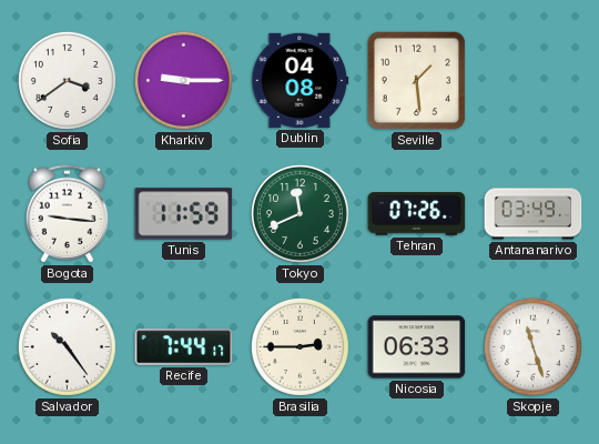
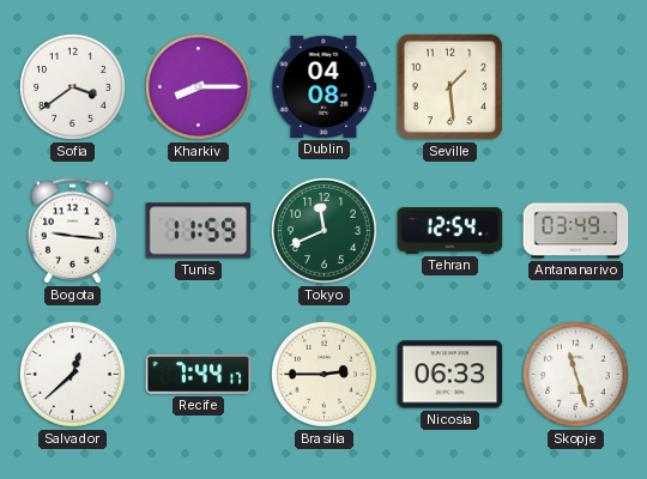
Kharkiv: 9:15 -> 8:15
Tehran: 07:26 -> 12:54
Salvador: 10:24 -> 12:38
